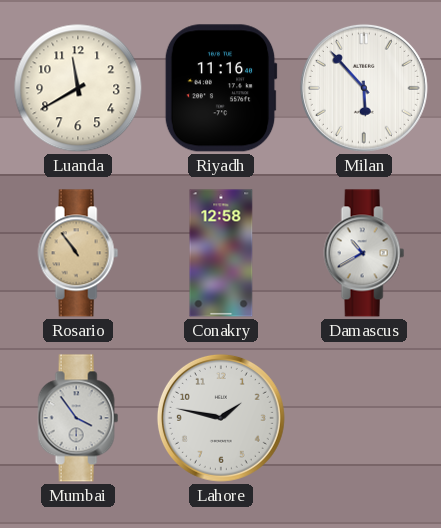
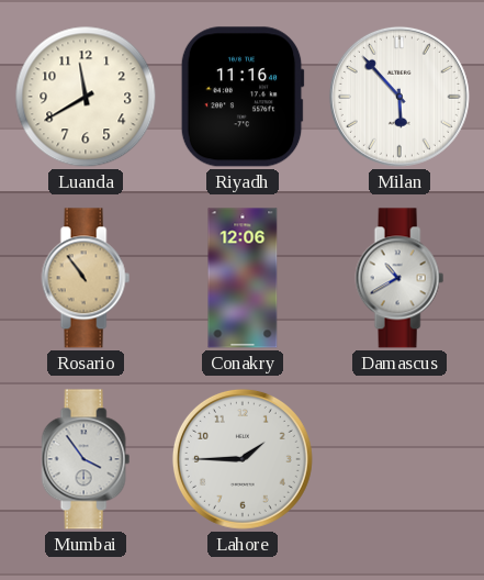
Conakry: 12:58 -> 12:06
Lahore: 1:47 -> 1:45
